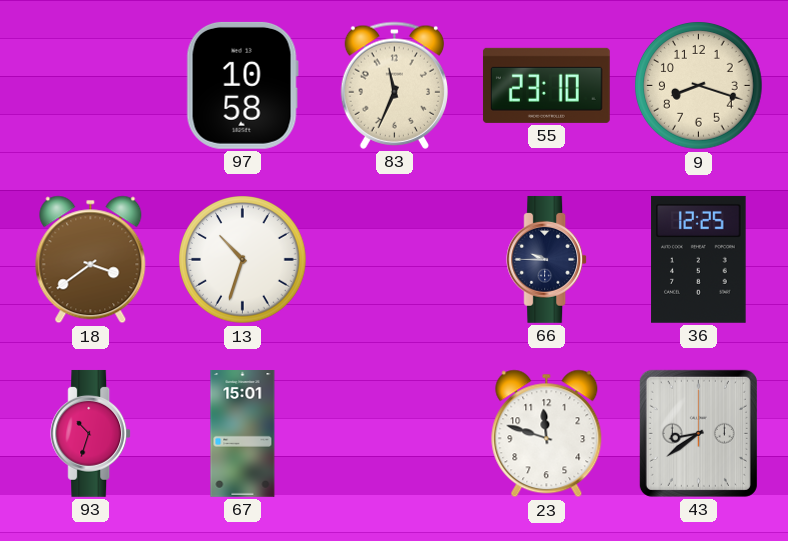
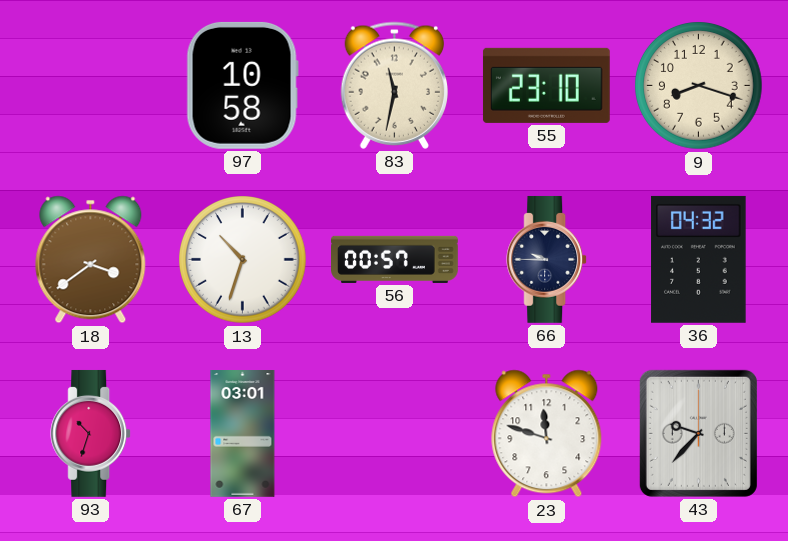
83: 11:34 -> 11:32
56: none -> 00:57
36: 12:25 -> 04:32
67: 15:01 -> 03:01
43: 8:39 -> 9:37
